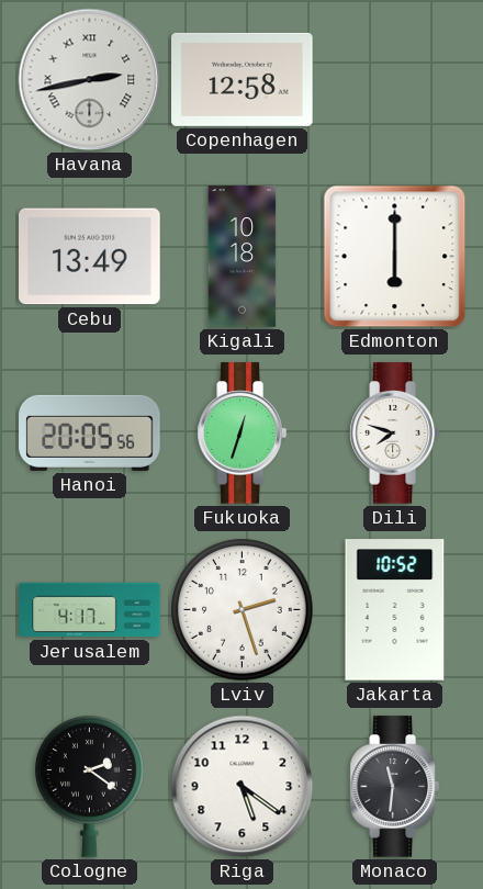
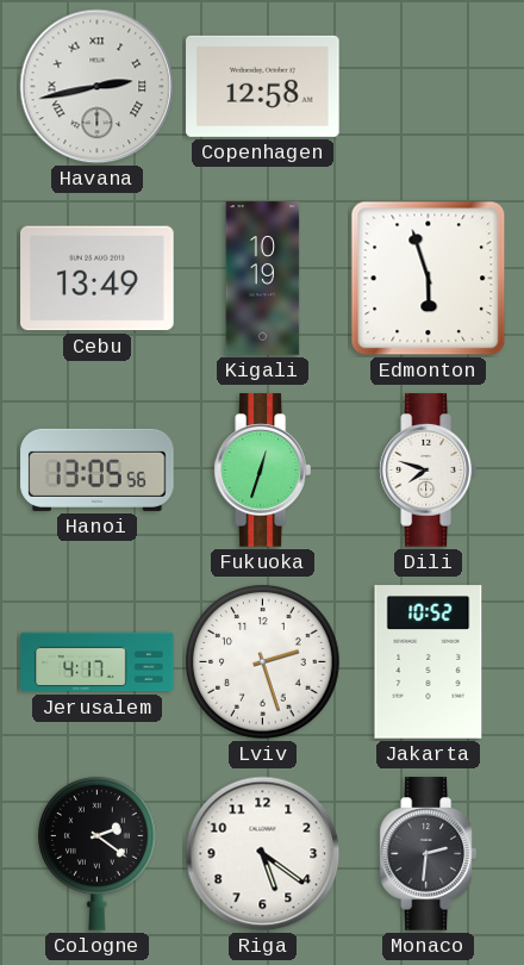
Kigali: 10:18 -> 10:19
Edmonton: 6:00 -> 5:57
Hanoi: 20:05 -> 13:05
Monaco: 11:31 -> 2:31
